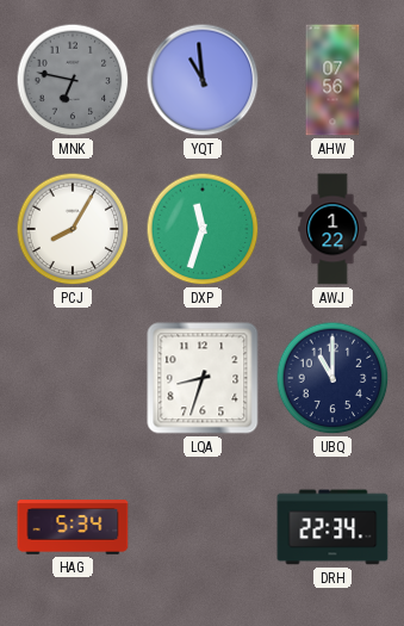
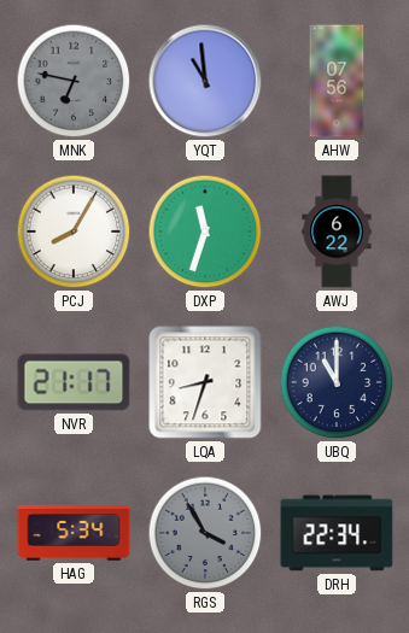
AWJ: 1:22 -> 6:22
NVR: none -> 21:17
RGS: none -> 3:55
